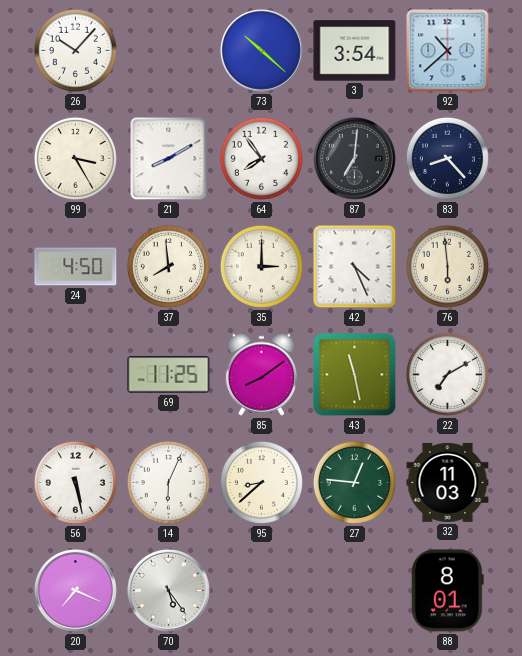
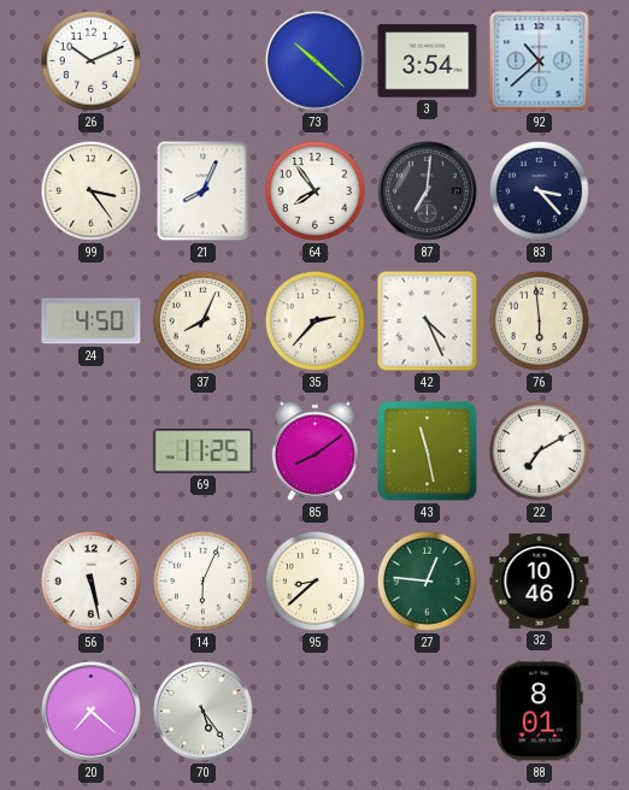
26: 10:07 -> 10:11
99: 3:25 -> 3:24
21: 8:10 -> 8:04
83: 8:23 -> 3:23
37: 7:59 -> 8:04
35: 3:00 -> 2:37
32: 11:03 -> 10:46
20: 7:19 -> 7:22
